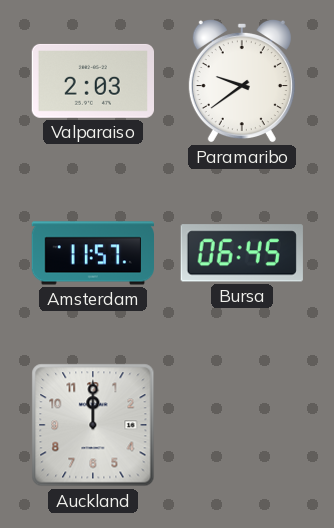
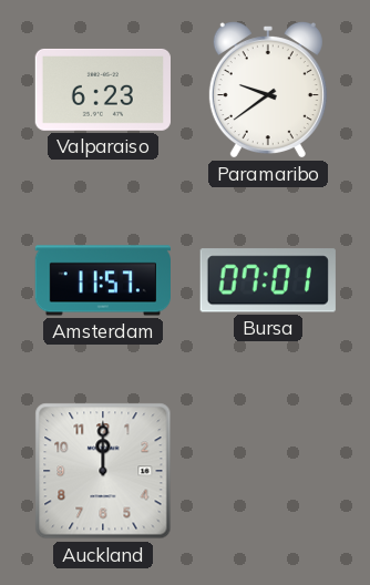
Valparaiso: 2:03 -> 6:23
Bursa: 06:45 -> 07:01
